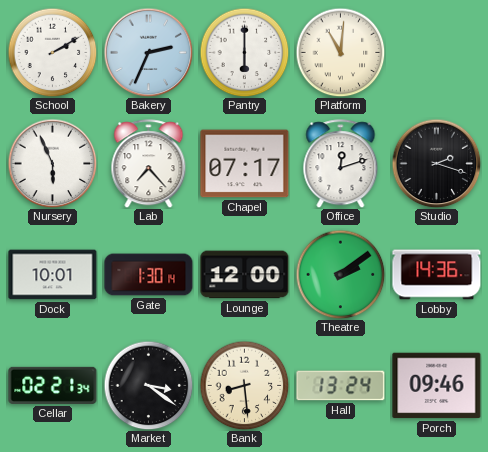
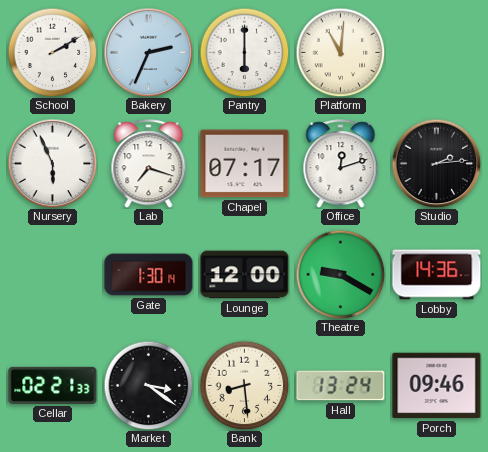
Lab: 7:23 -> 7:18
Studio: 2:18 -> 2:14
Dock: 10:01 -> none
Theatre: 2:09 -> 9:20
Cellar: 02:21:34 -> 02:21:33
